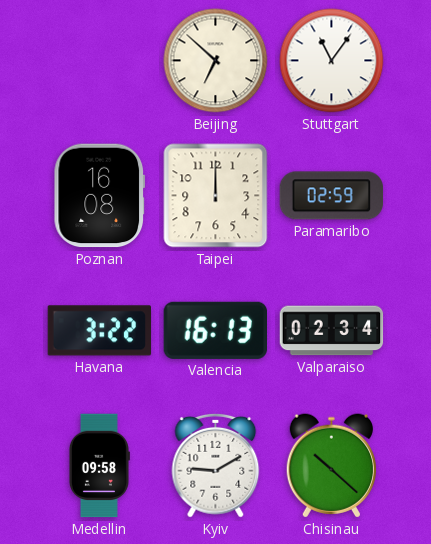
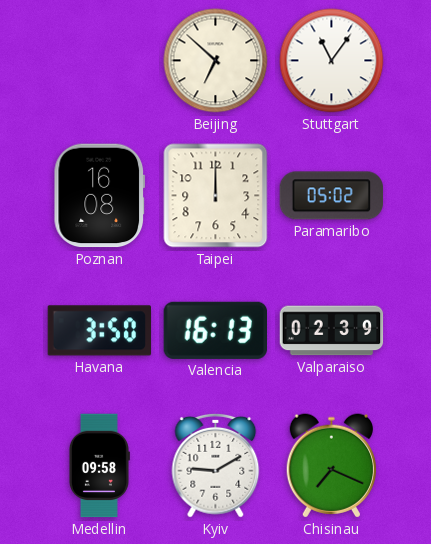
Paramaribo: 02:59 -> 05:02
Havana: 3:22 -> 3:50
Valparaiso: 02:34 -> 02:39
Chisinau: 10:22 -> 7:19
